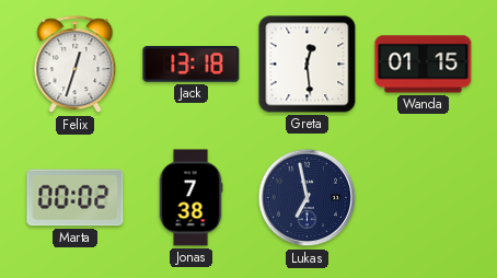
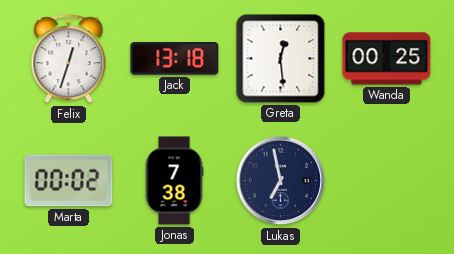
Wanda: 01:15 -> 00:25
